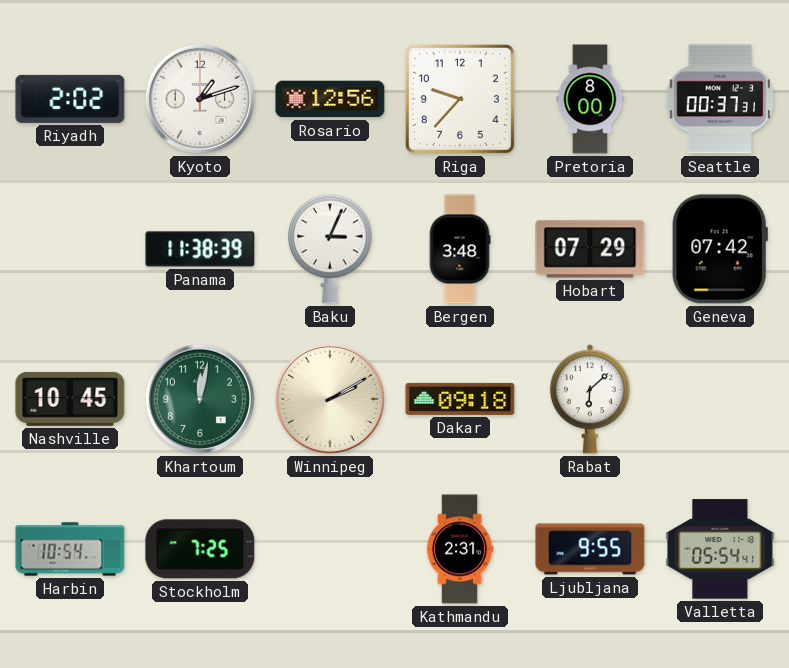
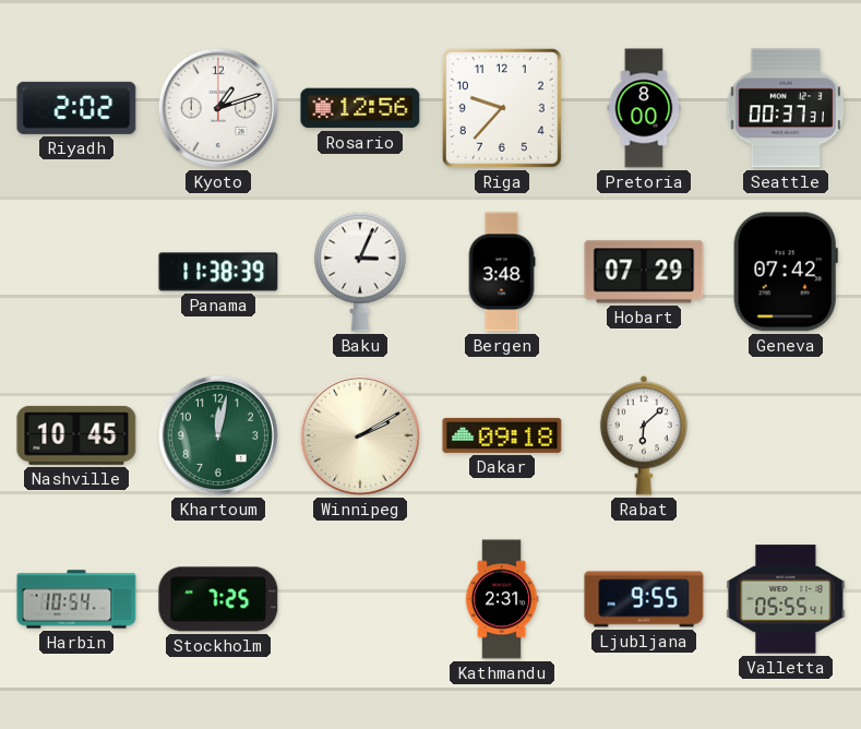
Valletta: 05:54 -> 05:55
